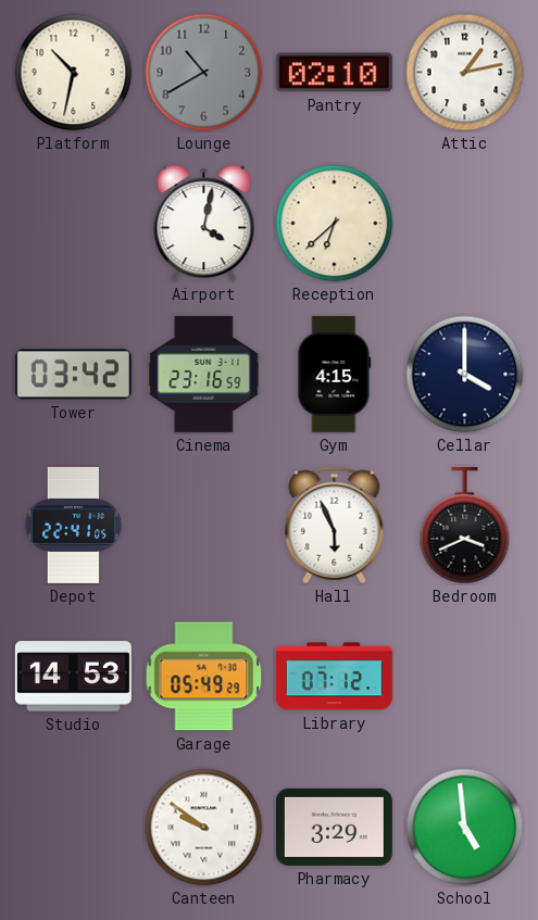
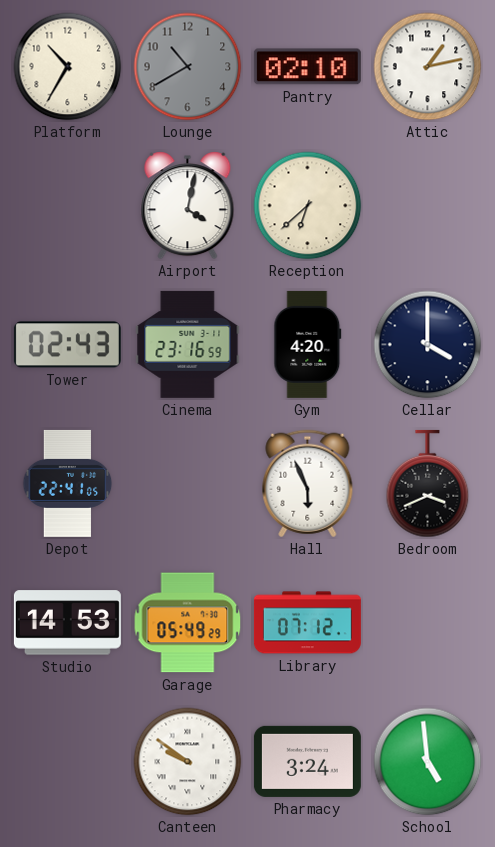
Platform: 10:32 -> 10:35
Tower: 03:42 -> 02:43
Gym: 4:15 -> 4:20
Pharmacy: 3:29 -> 3:24
